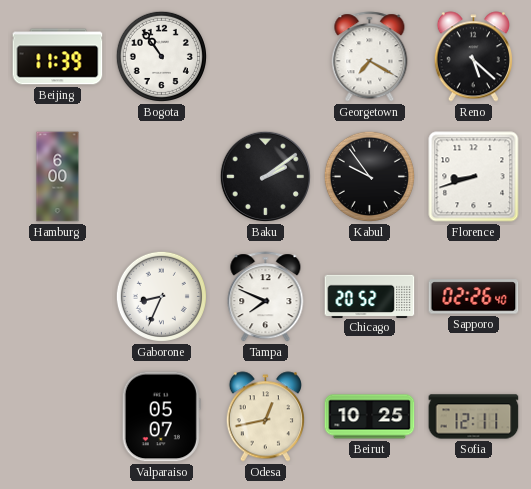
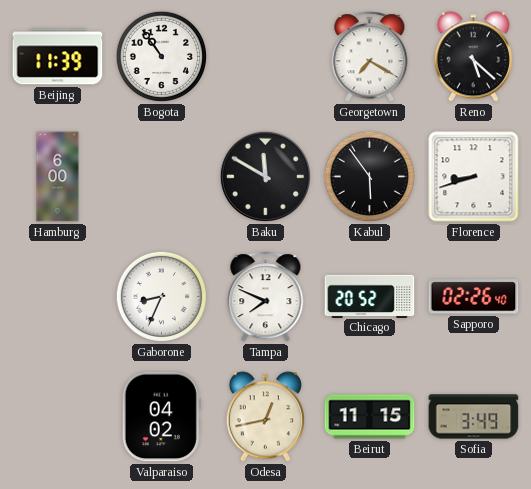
Baku: 2:09 -> 11:50
Kabul: 9:54 -> 5:54
Valparaiso: 05:07 -> 04:02
Beirut: 10:25 -> 11:15
Sofia: 12:11 -> 3:49
